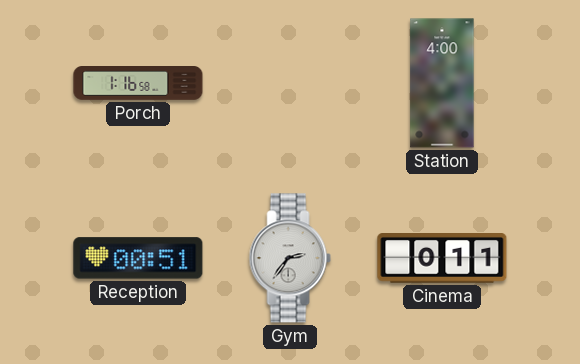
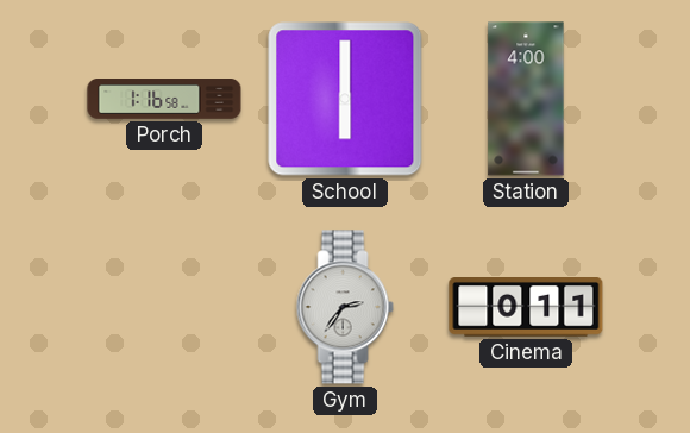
School: none -> 6:00
Reception: 00:51 -> none
